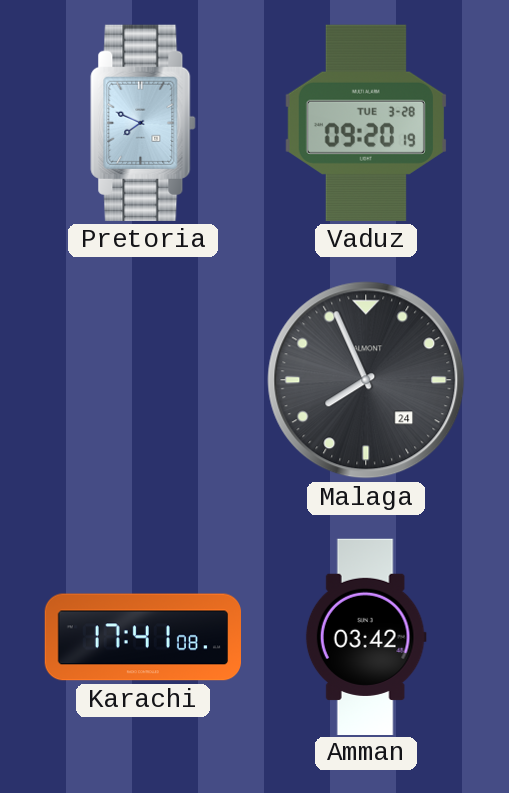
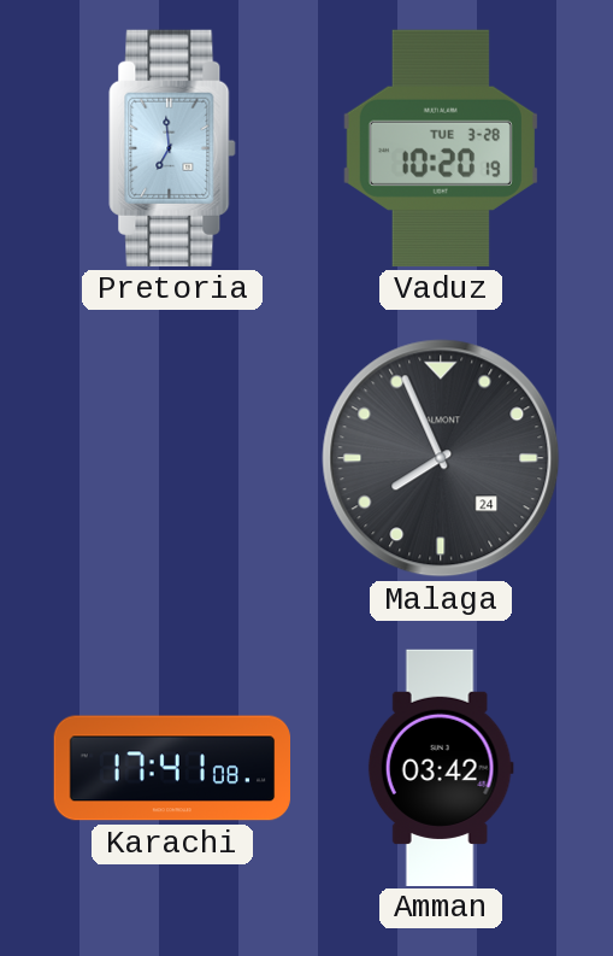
Pretoria: 7:49 -> 6:59
Vaduz: 09:20 -> 10:20
